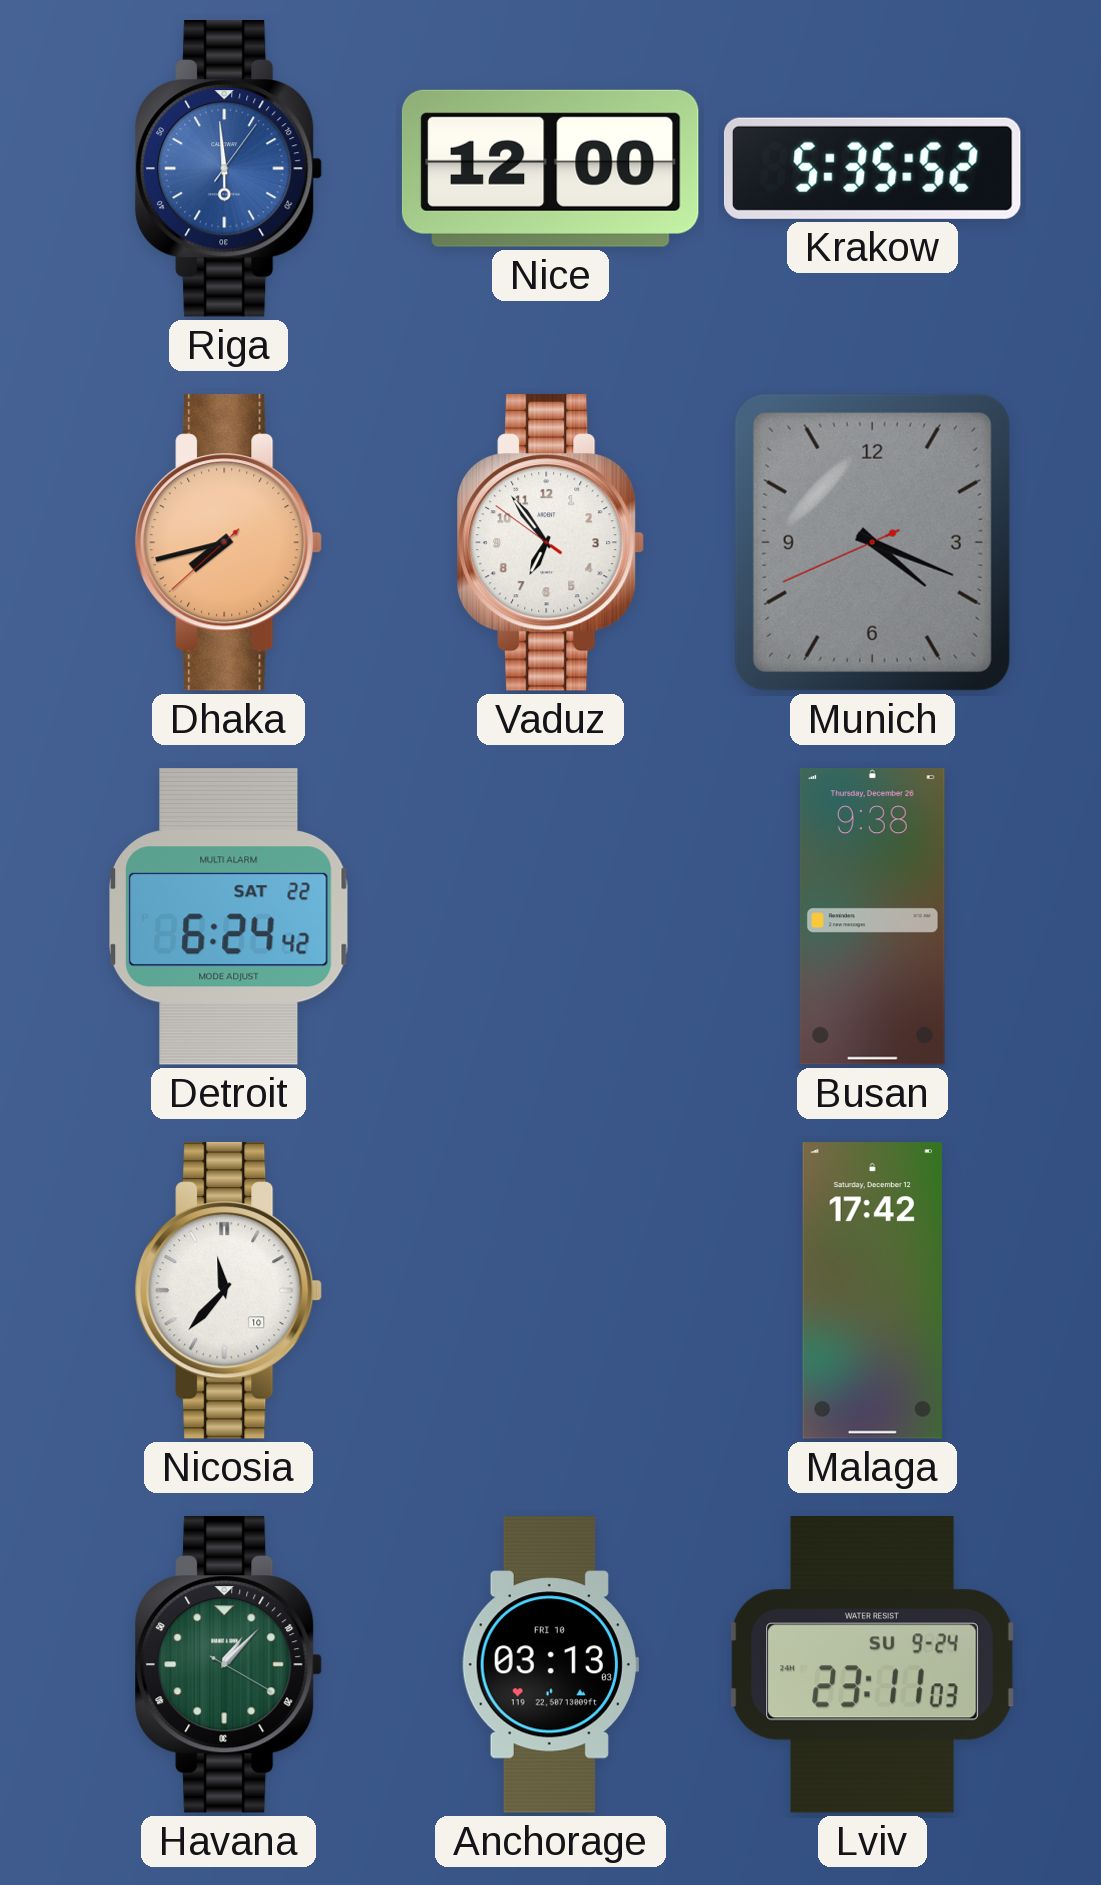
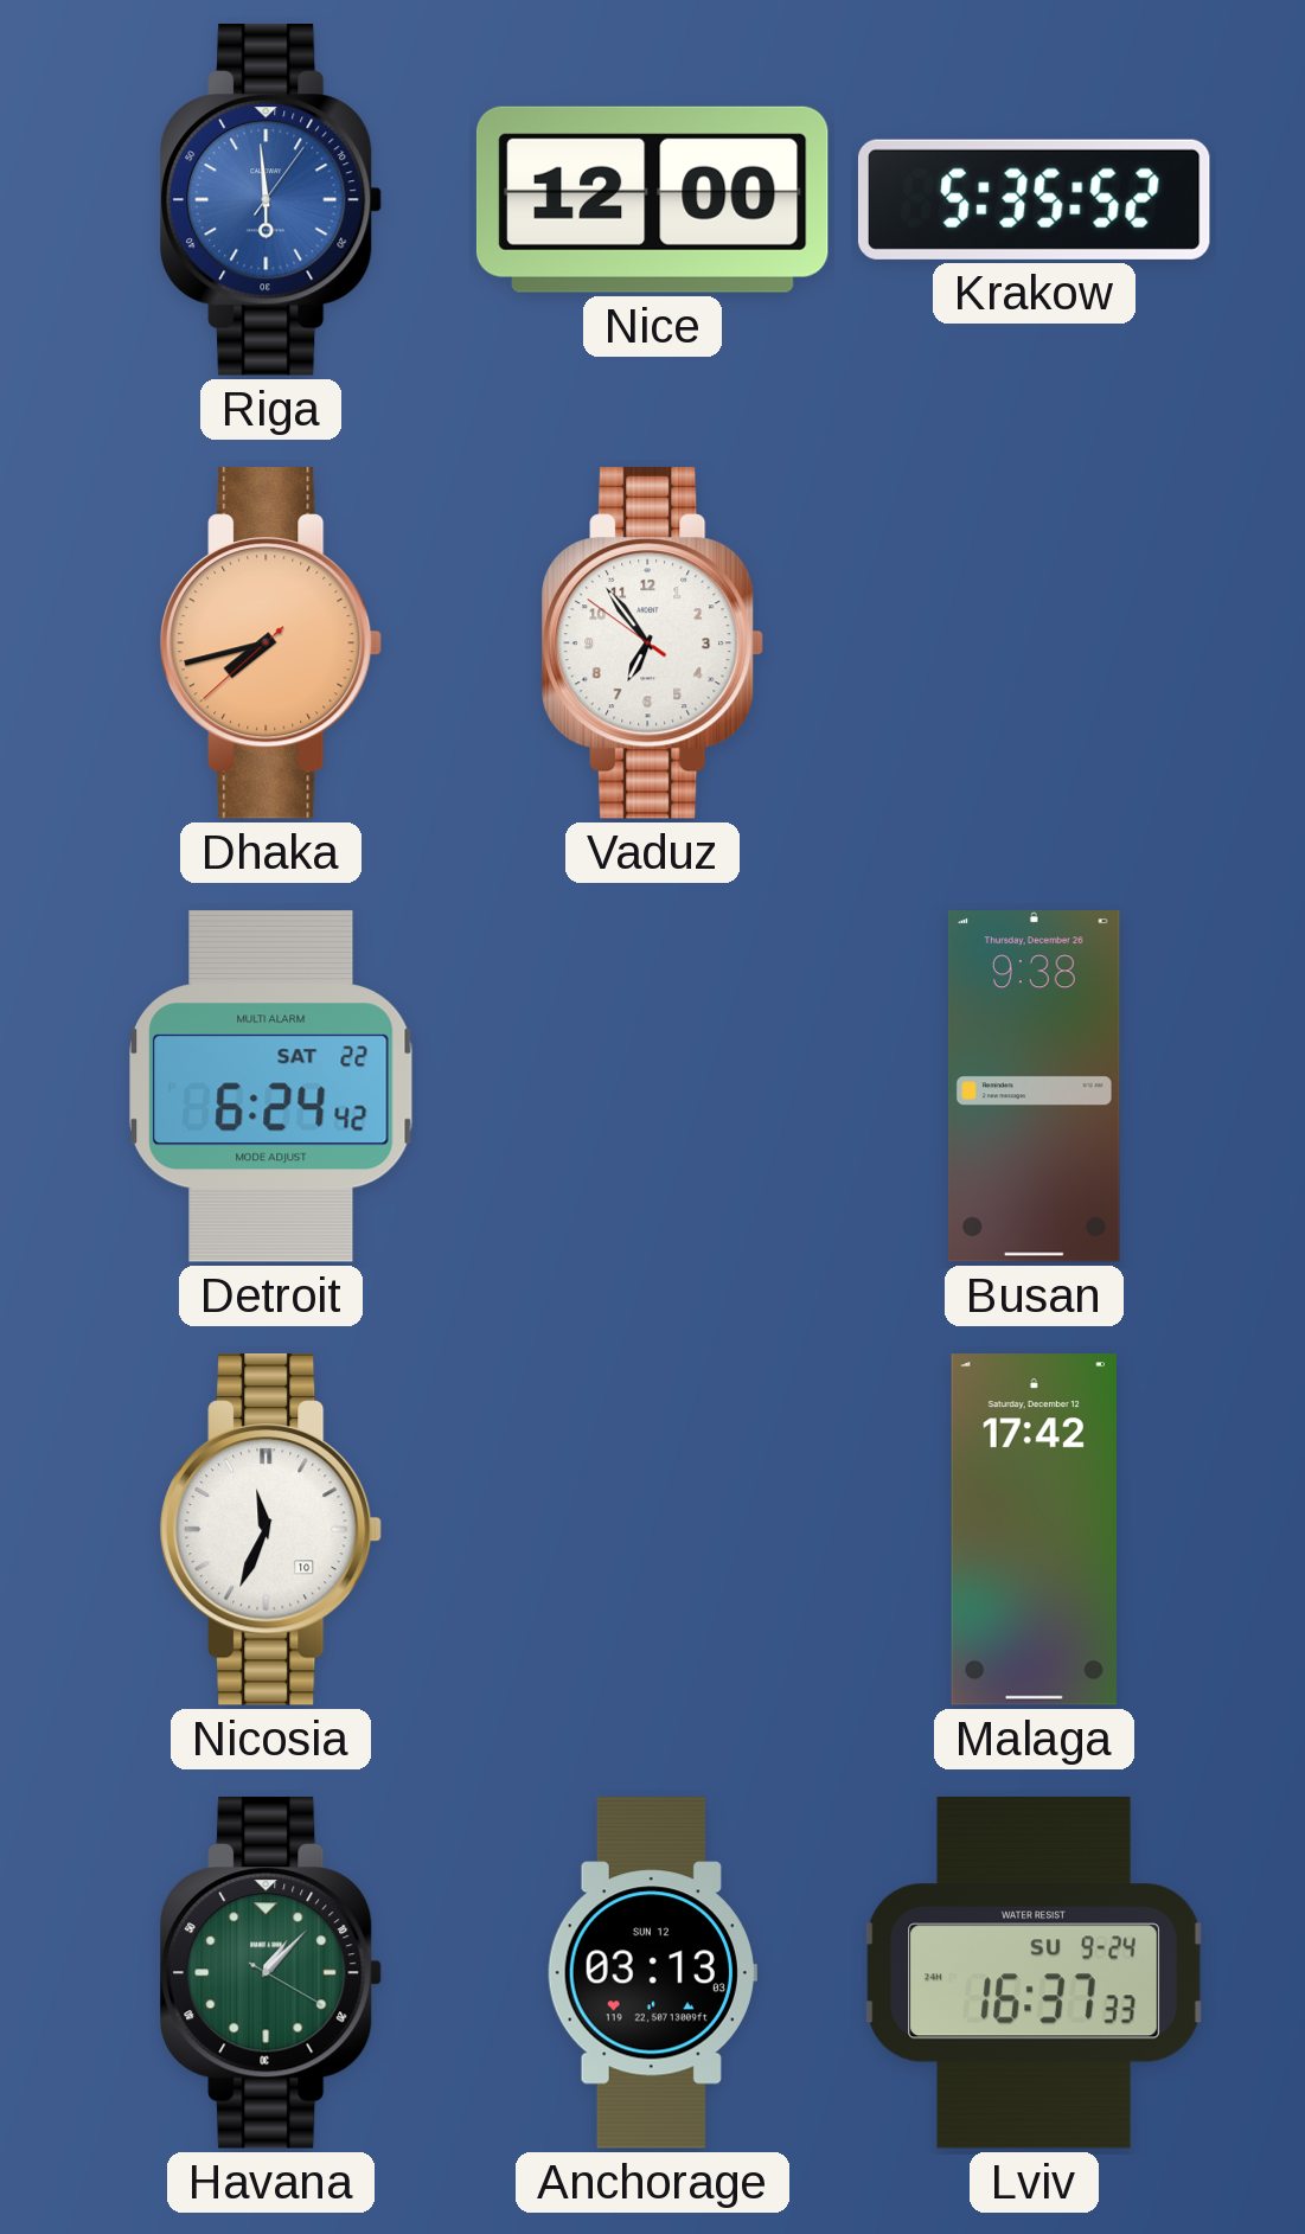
Munich: 4:18 -> none
Nicosia: 11:37 -> 11:34
Anchorage date: FRI 10 -> SUN 12
Lviv: 23:11 -> 16:37
